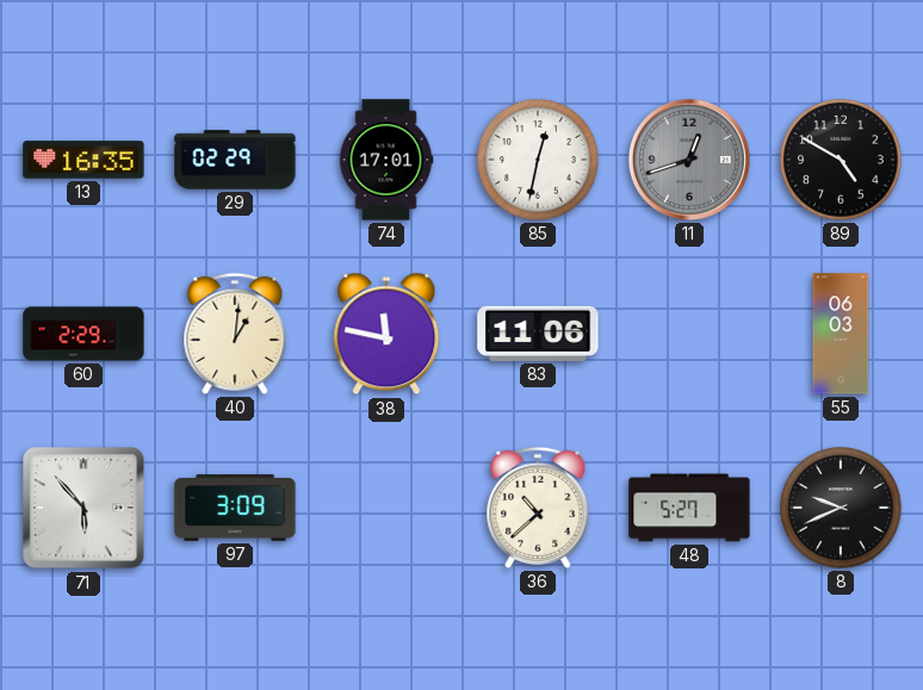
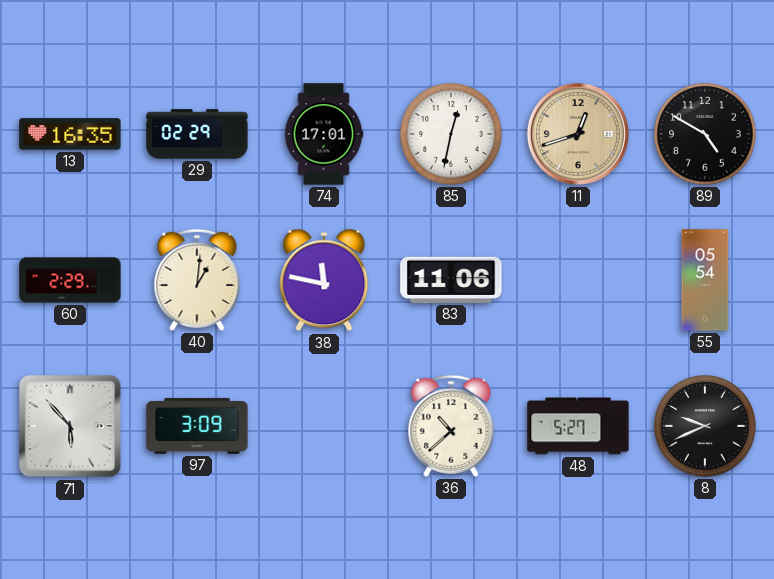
11 dial: grey -> champagne
55: 06:03 -> 05:54
